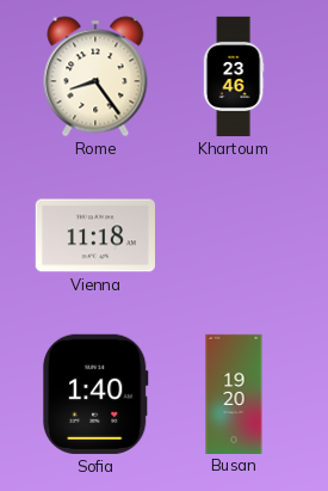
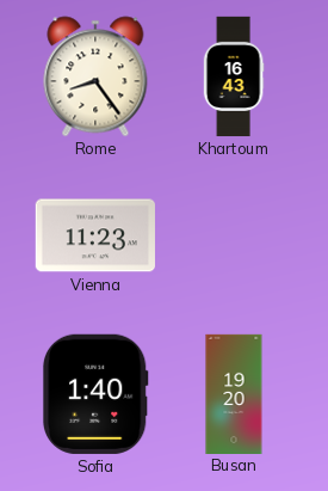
Khartoum: 23:46 -> 16:43
Vienna: 11:18 -> 11:23
